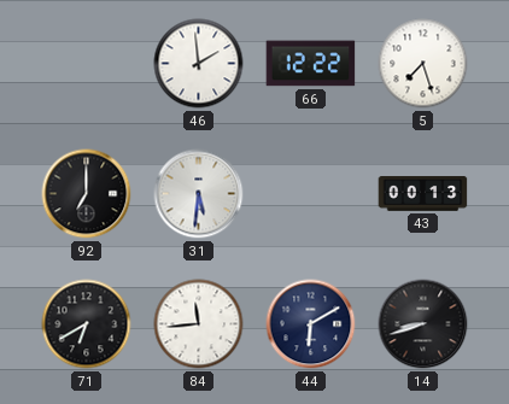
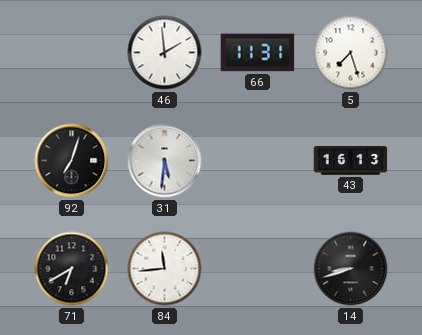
66: 12:22 -> 11:31
92: 7:00 -> 7:03
43: 00:13 -> 16:13
44: 6:10 -> none
